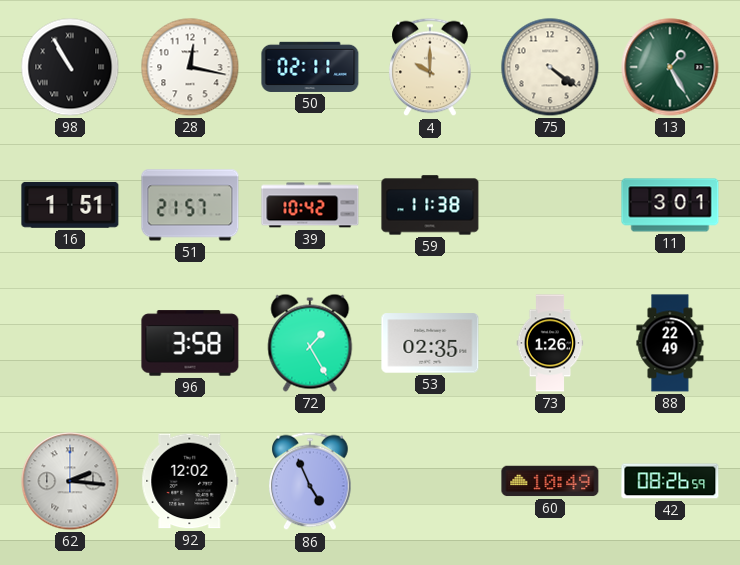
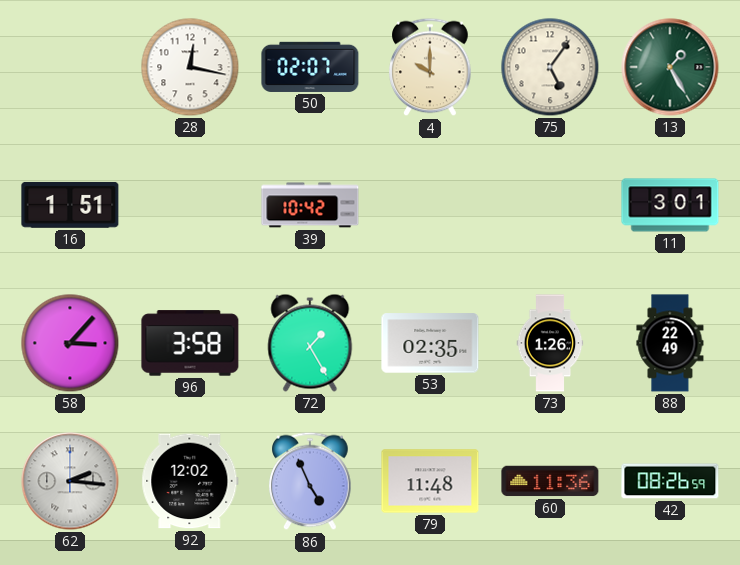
98: 10:55 -> none
50: 02:11 -> 02:07
75: 4:21 -> 5:06
51: 21:57 -> none
59: 11:38 -> none
58: none -> 3:07
79: none -> 11:48
60: 10:49 -> 11:36
